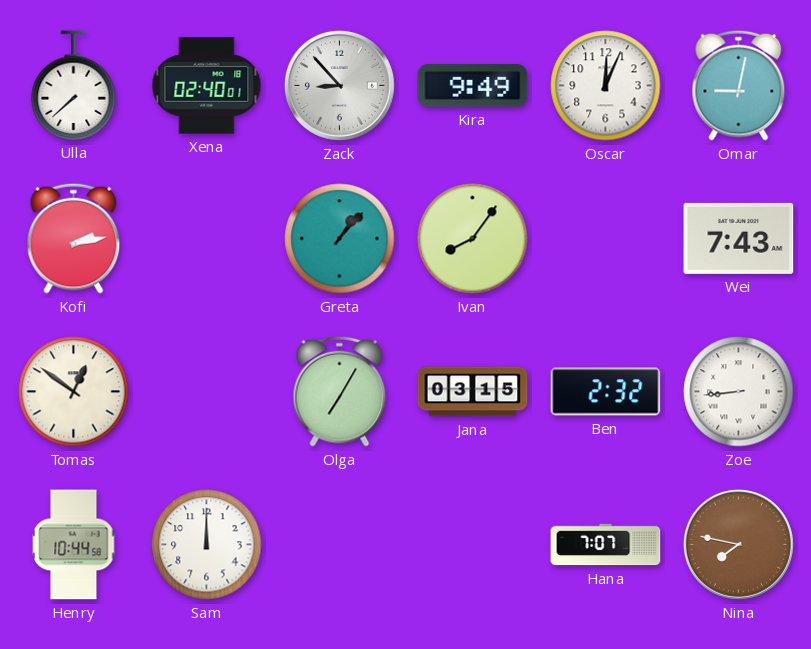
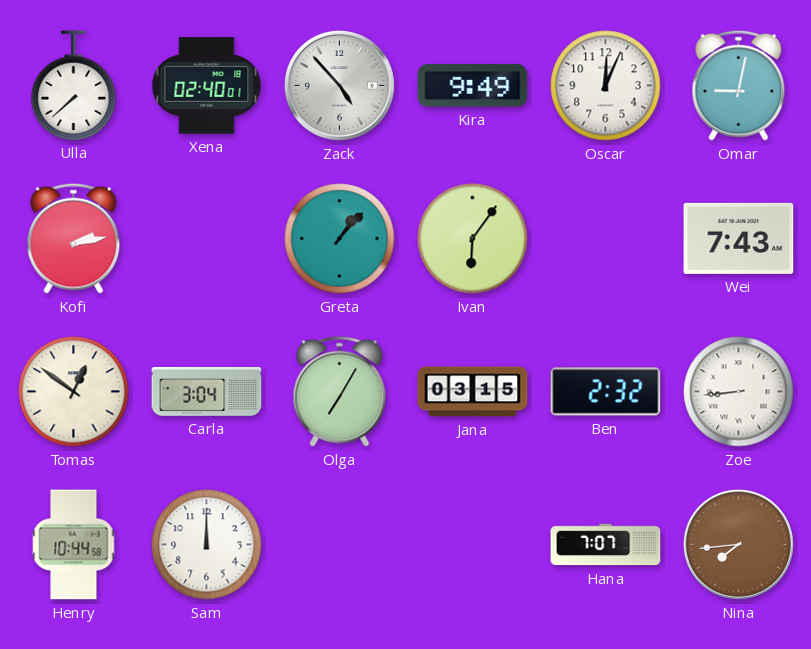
Zack: 8:53 -> 4:53
Ivan: 8:06 -> 6:06
Carla: none -> 3:04
Nina: 7:47 -> 7:44
